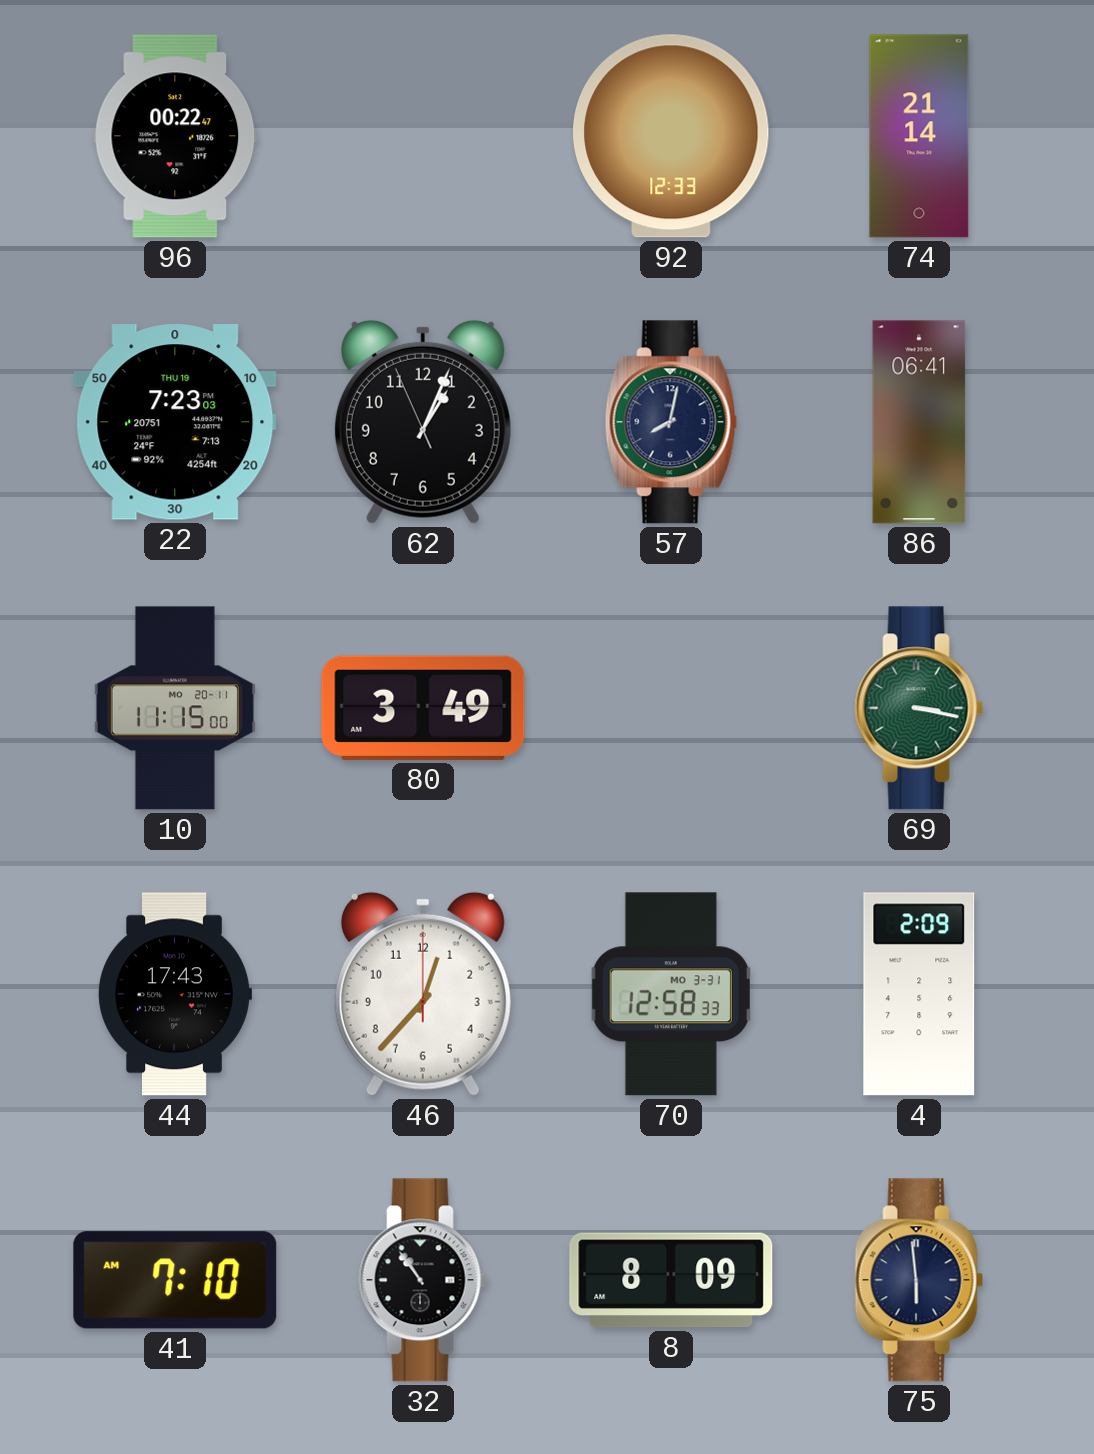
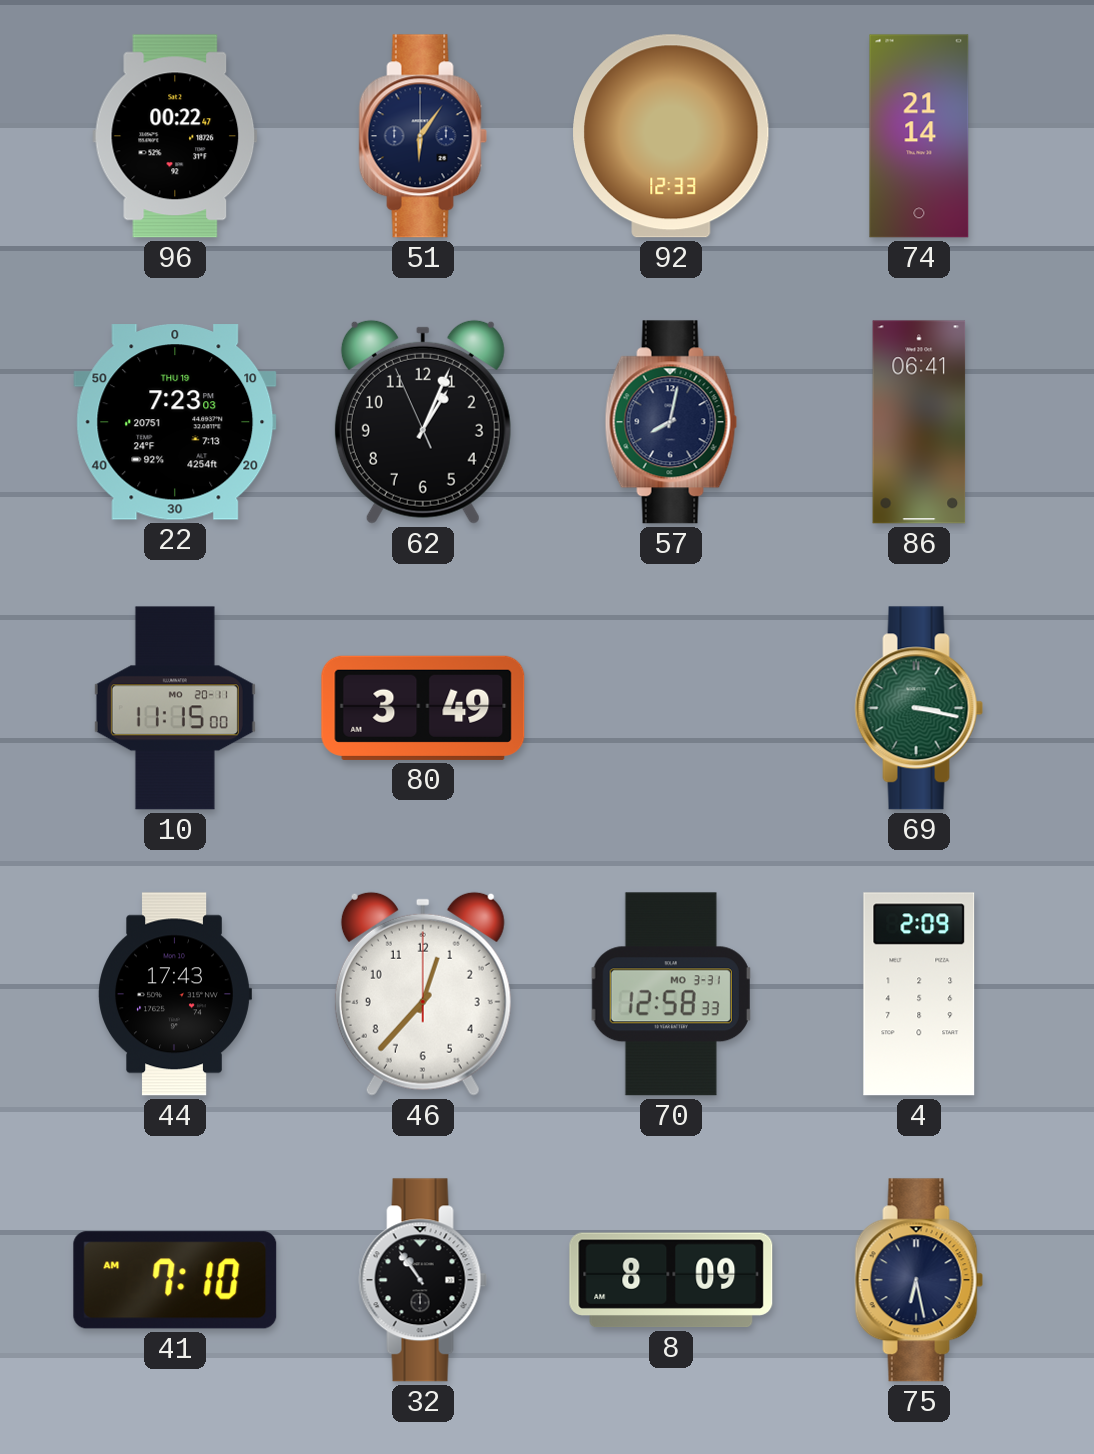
51: none -> 6:06
75: 5:59 -> 6:28
